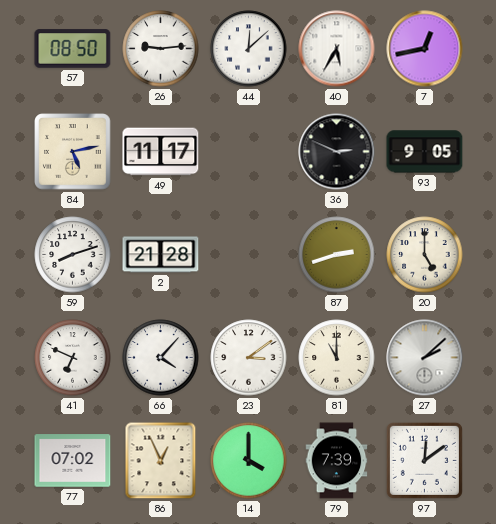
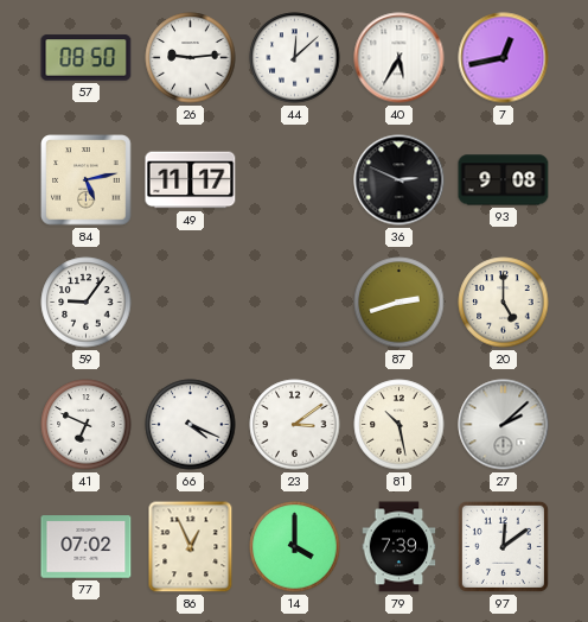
93: 9:05 -> 9:08
59: 8:12 -> 9:06
2: 21:28 -> none
66: 4:07 -> 4:19
81: 11:00 -> 10:28
